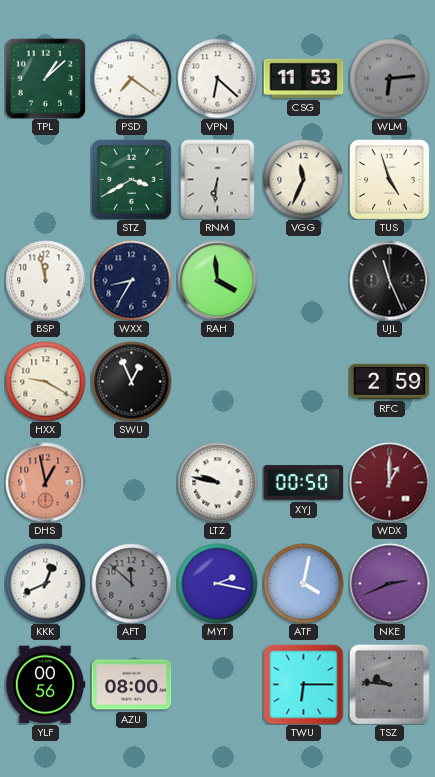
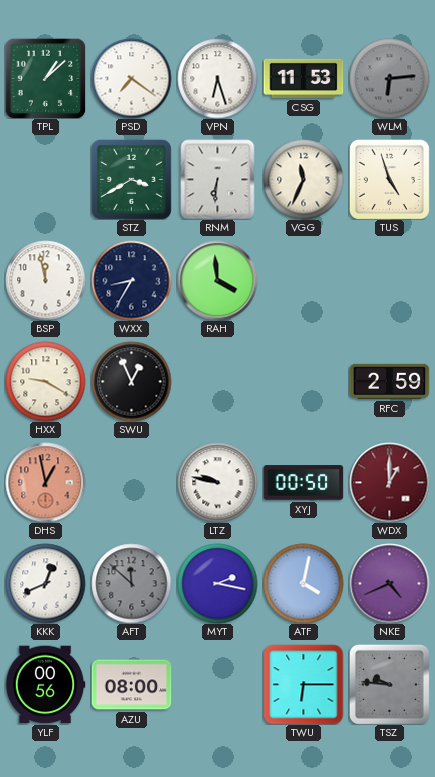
VPN: 6:22 -> 6:27
UJL: 11:26 -> none
NKE: 2:41 -> 4:41
